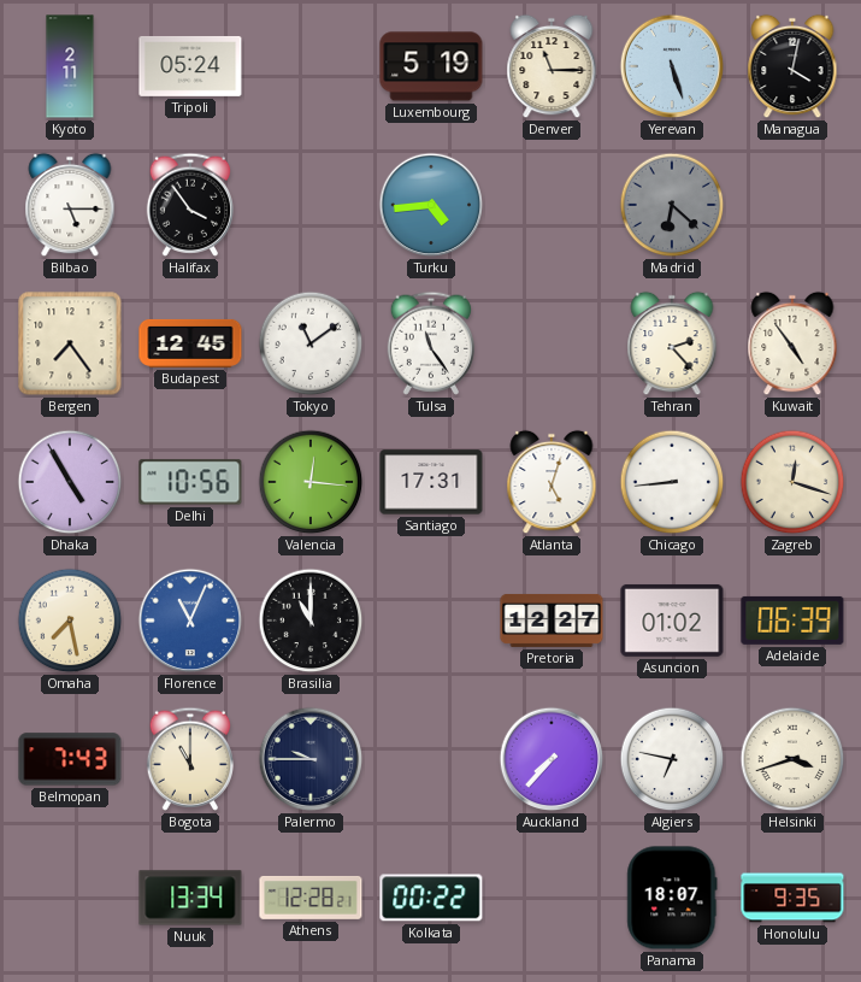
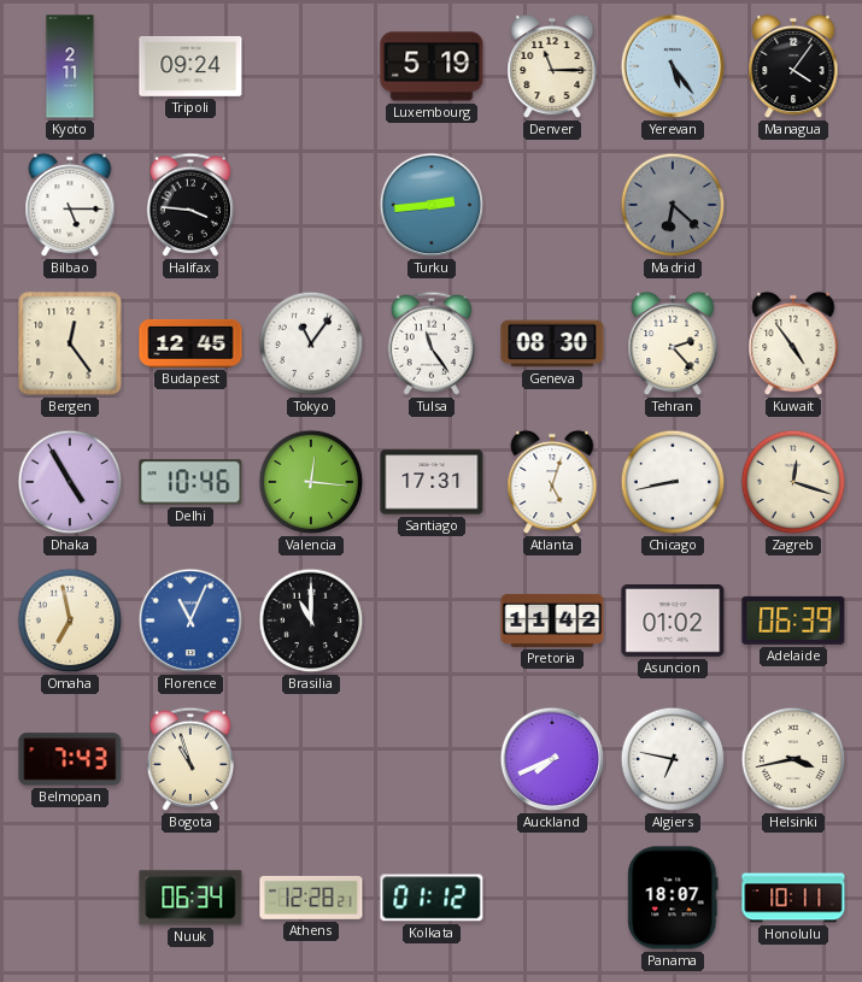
Tripoli: 05:24 -> 09:24
Yerevan: 5:27 -> 5:24
Managua: 4:02 -> 4:06
Halifax: 3:54 -> 3:46
Turku: 4:44 -> 2:44
Bergen: 7:24 -> 12:24
Tokyo: 11:09 -> 11:06
Geneva: none -> 08:30
Delhi: 10:56 -> 10:46
Chicago: 8:44 -> 8:43
Omaha: 7:28 -> 6:58
Pretoria: 12:27 -> 11:42
Bogota: 11:00 -> 10:57
Palermo: 9:45 -> none
Auckland: 7:37 -> 7:41
Helsinki: 3:42 -> 3:43
Nuuk: 13:34 -> 06:34
Kolkata: 00:22 -> 01:12
Honolulu: 9:35 -> 10:11
